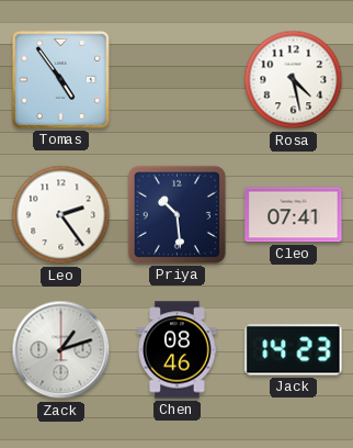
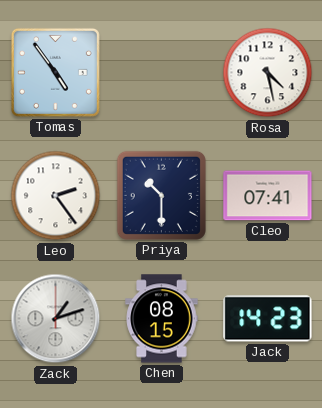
Priya: 10:29 -> 10:30
Chen: 08:46 -> 08:15
